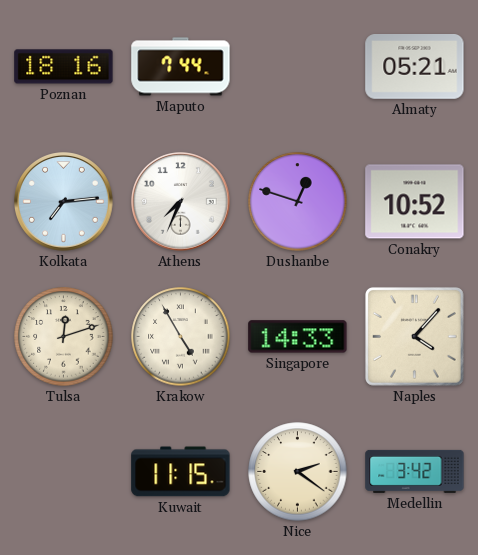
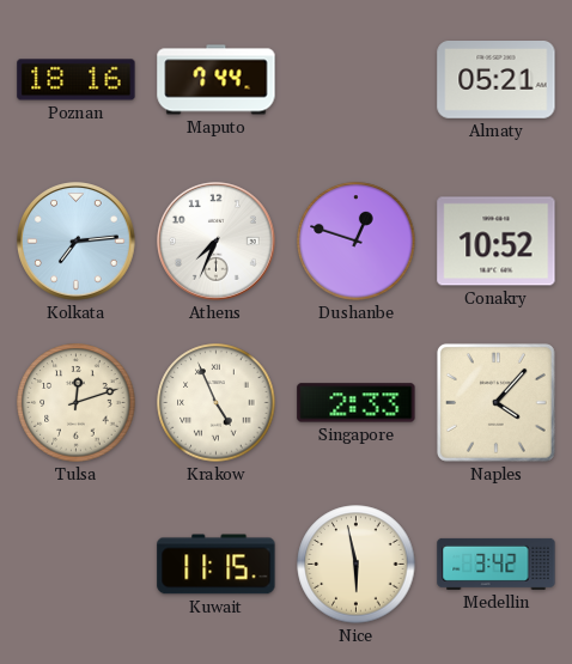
Krakow: 4:55 -> 4:56
Singapore: 14:33 -> 2:33
Nice: 2:21 -> 5:58
